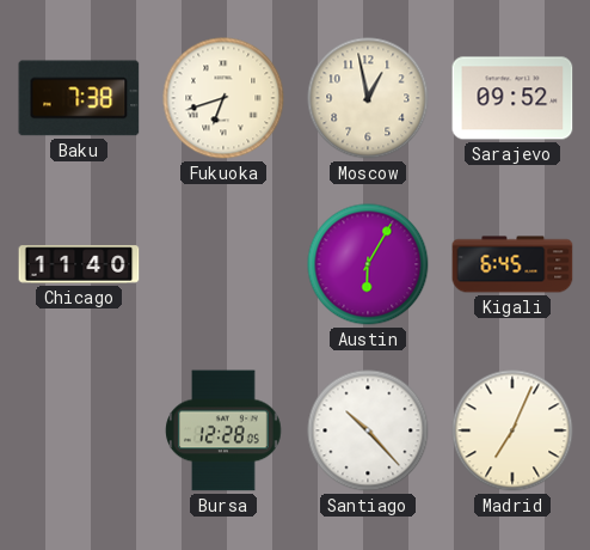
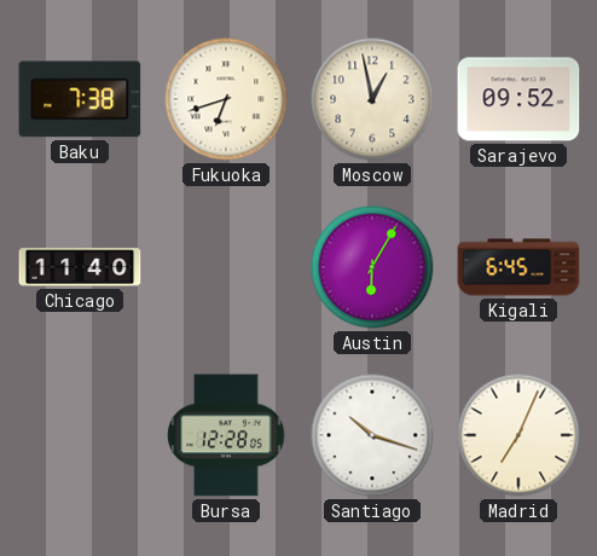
Santiago: 10:23 -> 10:18
